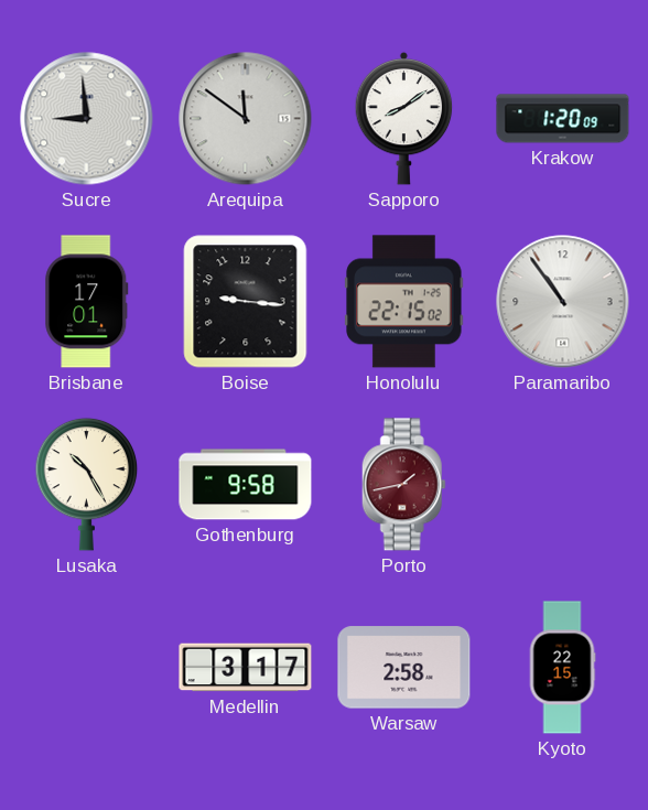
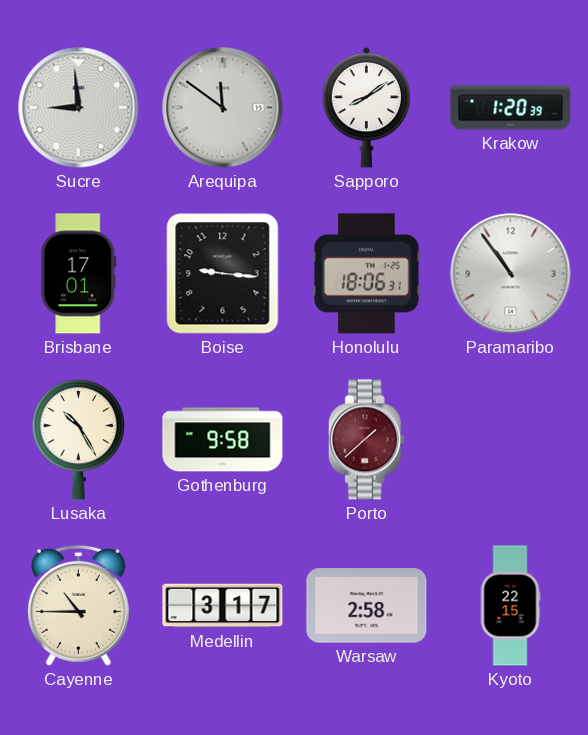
Krakow: 1:20:09 -> 1:20:39
Honolulu: 22:15 -> 18:06
Porto: 1:43 -> 1:38
Cayenne: none -> 10:45
